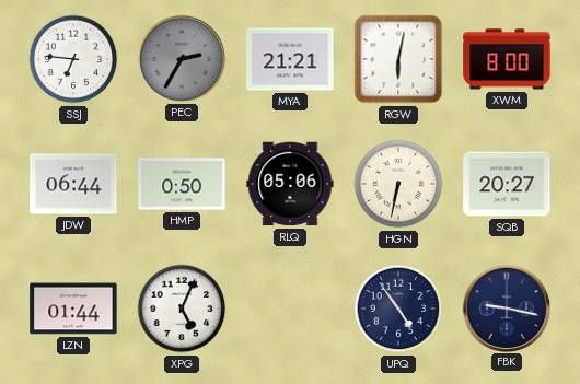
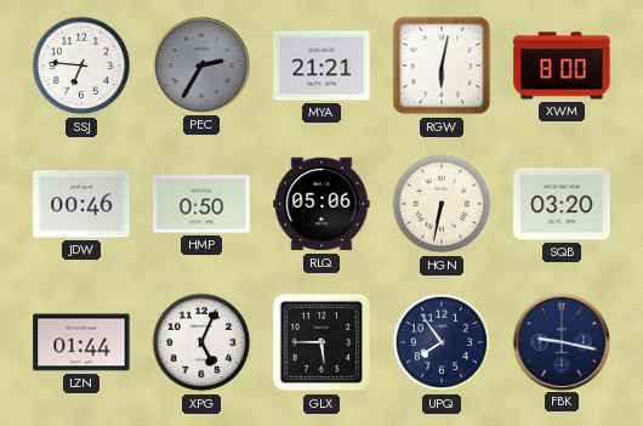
JDW: 06:44 -> 00:46
SQB: 20:27 -> 03:20
GLX: none -> 5:45
UPQ: 4:54 -> 7:54
